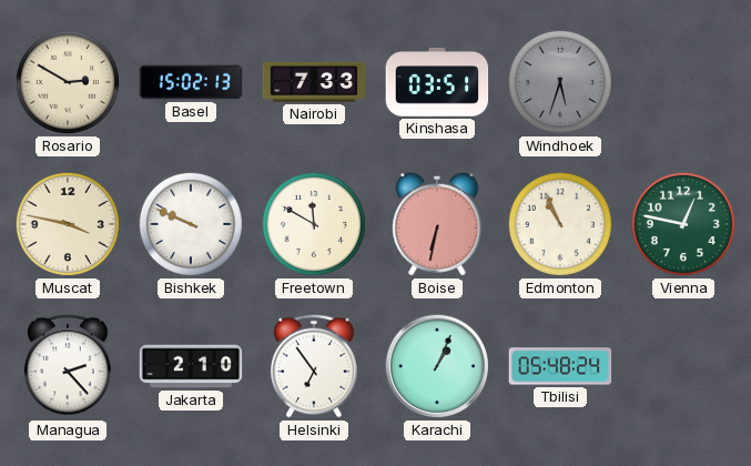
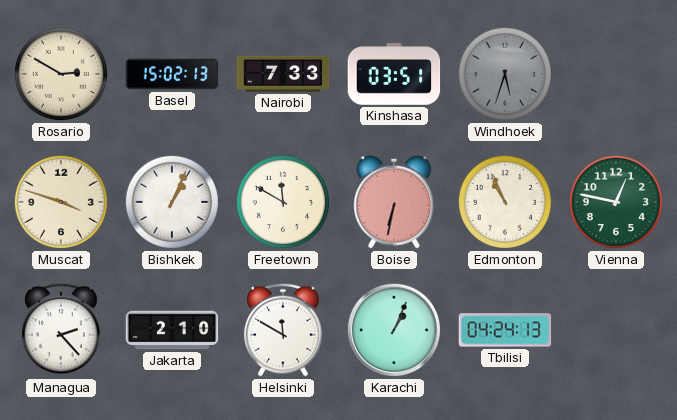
Muscat: 3:47 -> 3:48
Bishkek: 9:49 -> 1:04
Helsinki: 6:54 -> 11:50
Tbilisi: 05:48 -> 04:24
